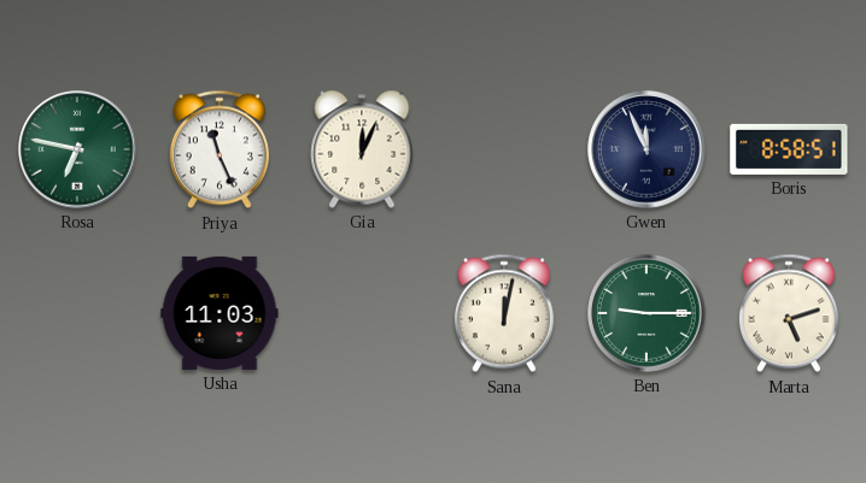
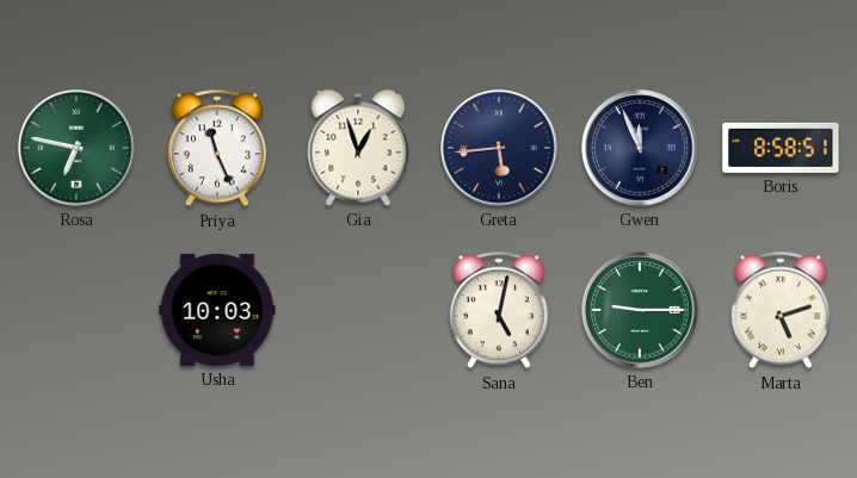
Gia: 12:04 -> 12:57
Greta: none -> 5:44
Usha: 11:03 -> 10:03
Sana: 12:02 -> 5:02
